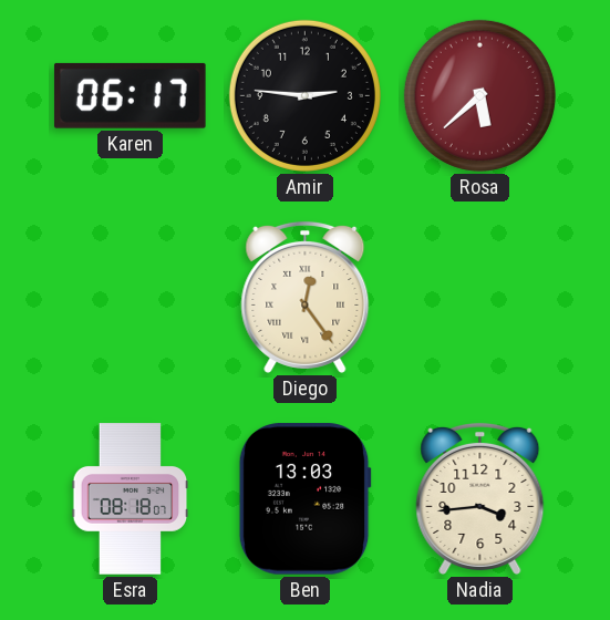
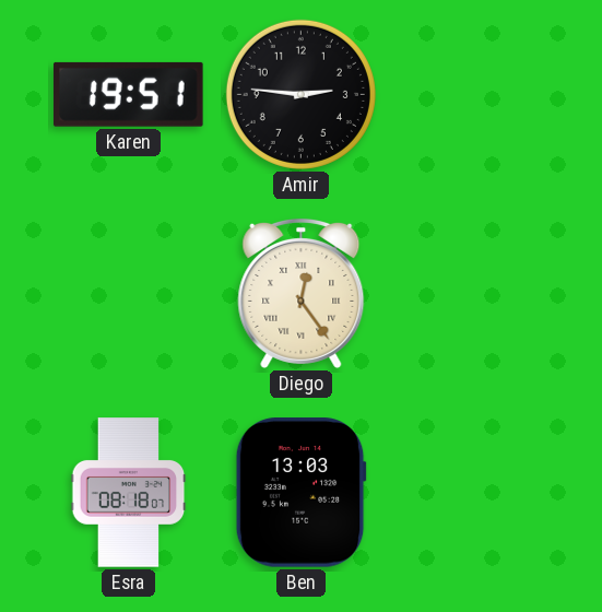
Karen: 06:17 -> 19:51
Rosa: 5:38 -> none
Nadia: 3:44 -> none
